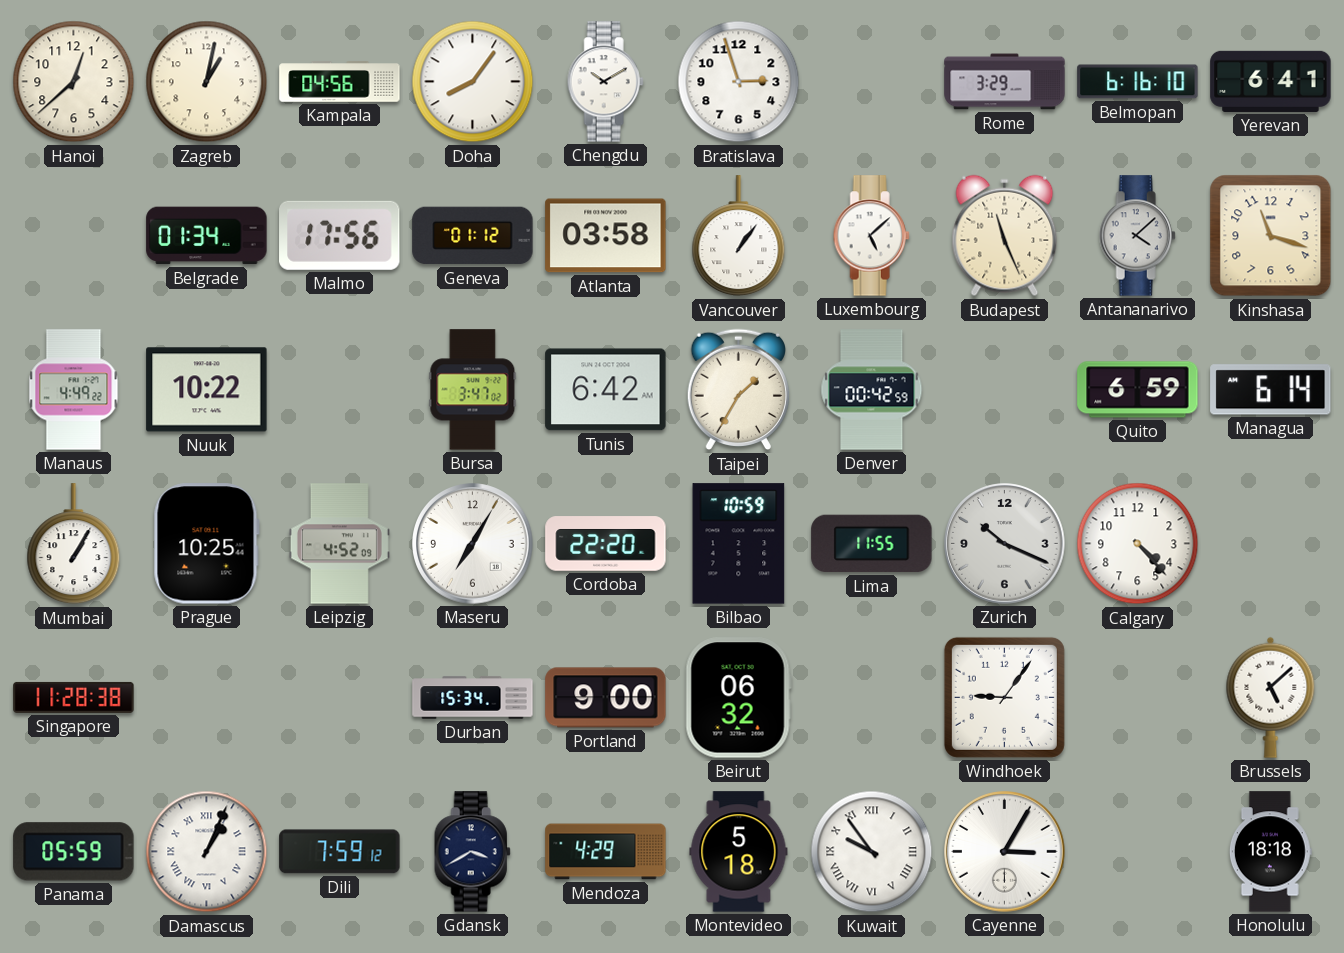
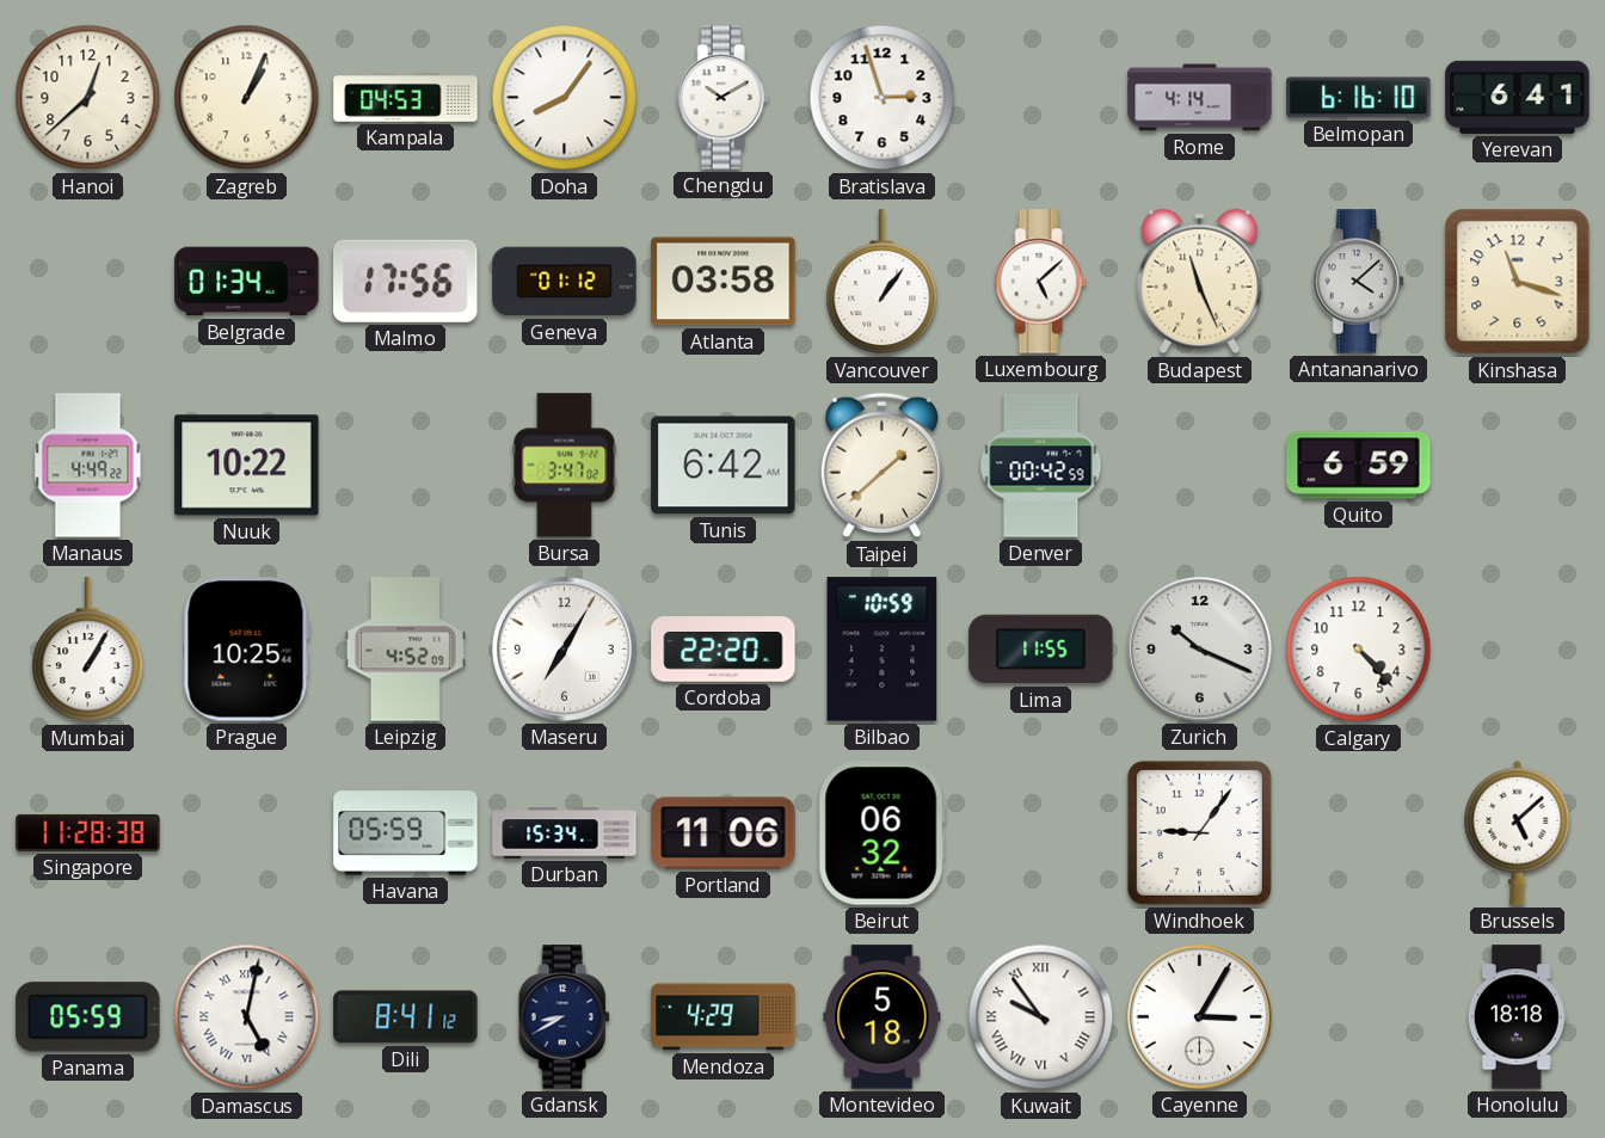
Zagreb: 1:02 -> 1:04
Kampala: 04:56 -> 04:53
Rome: 3:29 -> 4:14
Taipei: 1:35 -> 1:38
Managua: 6:14 -> none
Havana: none -> 05:59
Portland: 9:00 -> 11:06
Damascus: 1:04 -> 5:02
Dili: 7:59 -> 8:41
Gdansk: 3:40 -> 8:40
